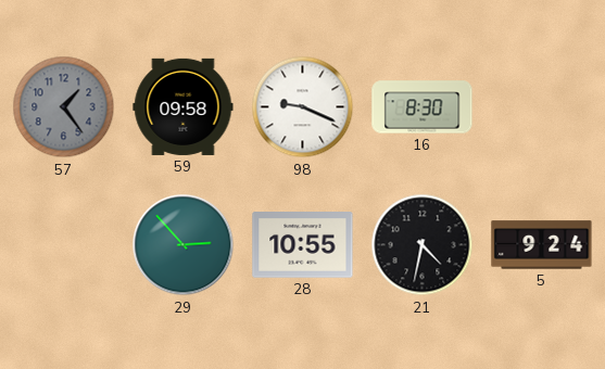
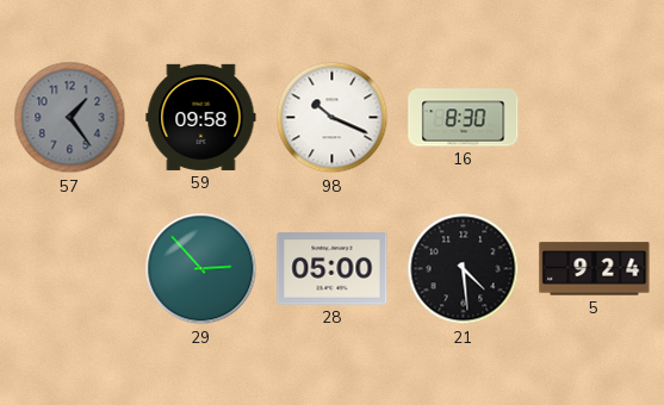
98: 9:19 -> 10:19
28: 10:55 -> 05:00
21: 4:32 -> 4:29
